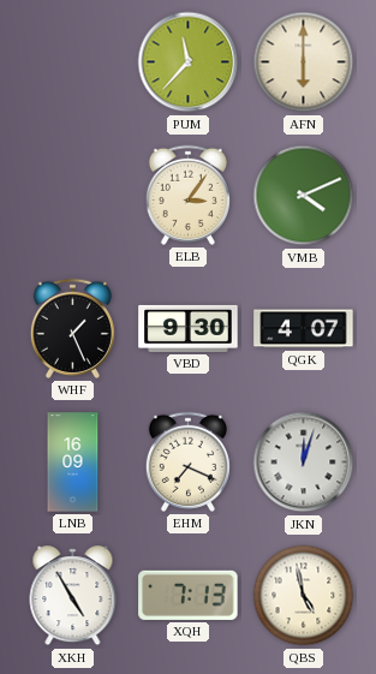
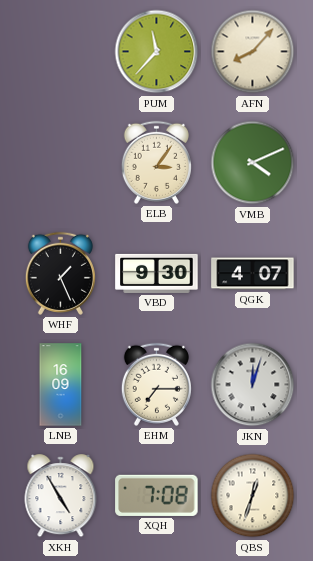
AFN: 6:00 -> 8:07
EHM: 7:19 -> 7:15
XQH: 7:13 -> 7:08
QBS: 4:58 -> 12:33
